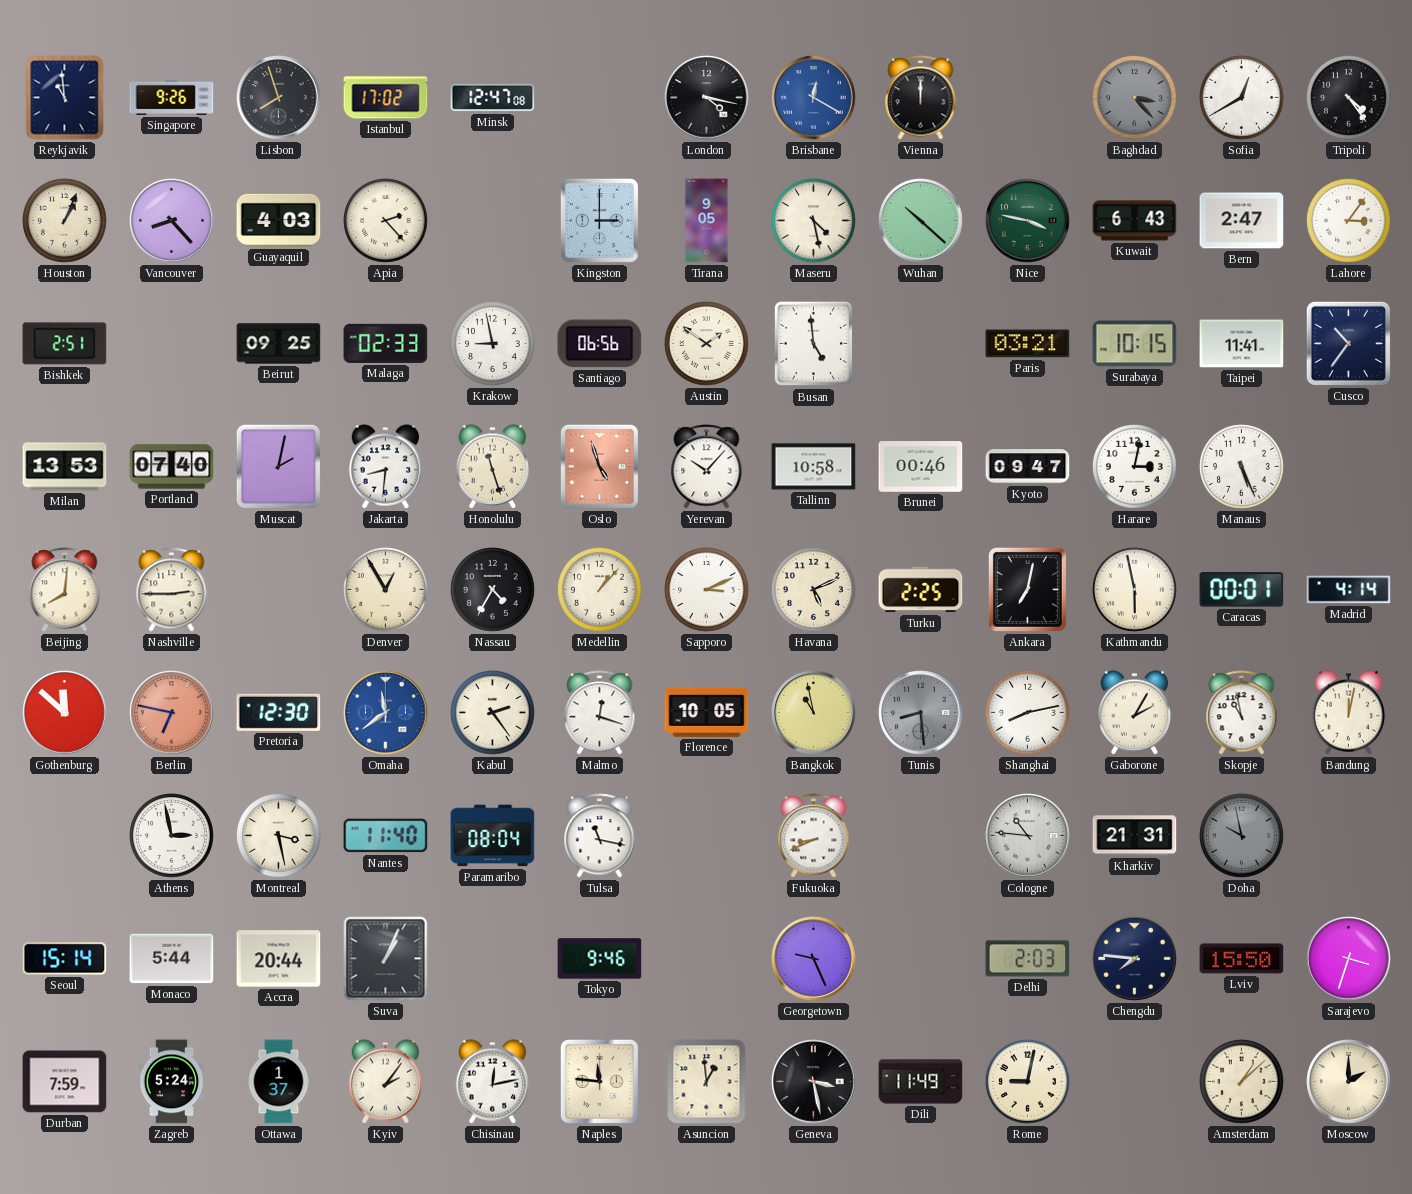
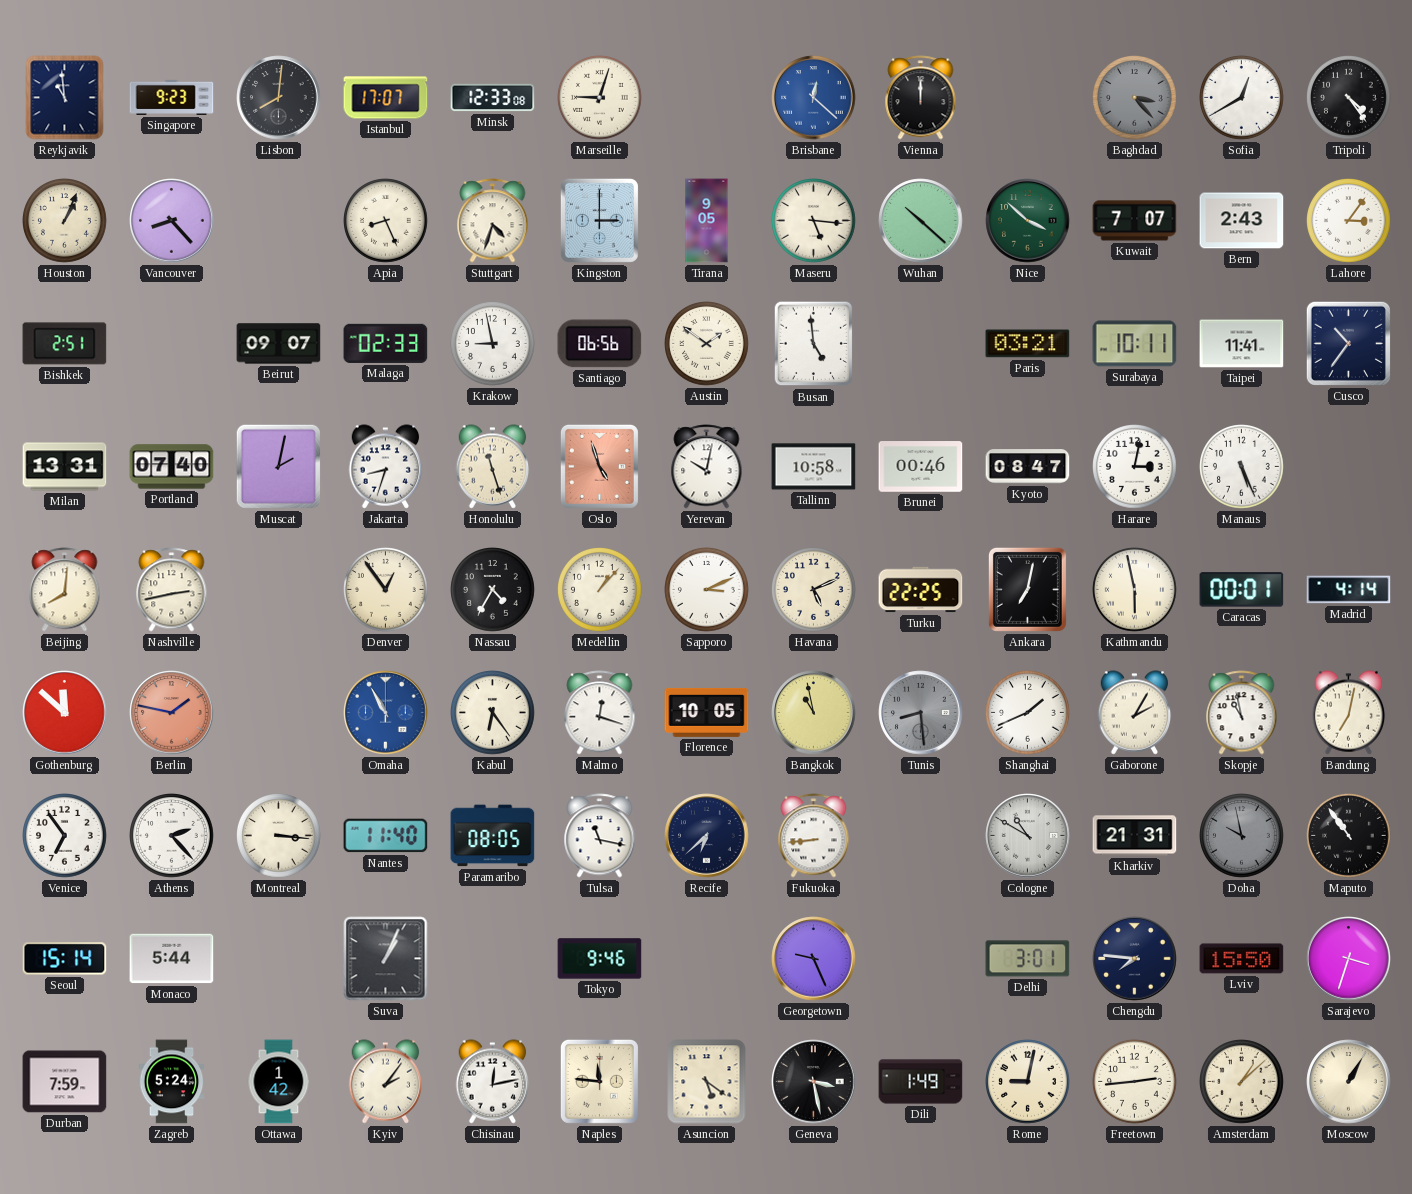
Singapore: 9:26 -> 9:23
Lisbon: 7:57 -> 8:01
Istanbul: 17:02 -> 17:07
Minsk: 12:47 -> 12:33
Marseille: none -> 9:03
London: 4:17 -> none
Brisbane: 12:20 -> 12:22
Guayaquil: 4:03 -> none
Apia: 2:23 -> 8:26
Stuttgart: none -> 4:33
Maseru: 4:28 -> 5:16
Nice: 3:47 -> 3:52
Kuwait: 6:43 -> 7:07
Bern: 2:47 -> 2:43
Beirut: 09:25 -> 09:07
Surabaya: 10:15 -> 10:11
Milan: 13:53 -> 13:31
Jakarta: 8:31 -> 8:33
Yerevan: 10:07 -> 10:02
Kyoto: 09:47 -> 08:47
Nashville: 2:45 -> 2:43
Denver: 12:55 -> 12:54
Turku: 2:25 -> 22:25
Berlin: 6:47 -> 1:47
Pretoria: 12:30 -> none
Omaha: 11:39 -> 10:55
Kabul: 2:24 -> 6:24
Shanghai: 8:13 -> 1:41
Bandung: 12:02 -> 7:02
Venice: none -> 6:54
Athens: 2:58 -> 2:23
Montreal: 3:28 -> 3:16
Paramaribo: 08:04 -> 08:05
Recife: none -> 6:38
Fukuoka: 8:41 -> 8:44
Cologne: 10:46 -> 10:50
Maputo: none -> 10:54
Accra: 20:44 -> none
Delhi: 2:03 -> 3:01
Ottawa: 1:37 -> 1:42
Asuncion: 12:59 -> 5:21
Dili: 11:49 -> 1:49
Freetown: none -> 2:44
Moscow: 2:00 -> 1:05
